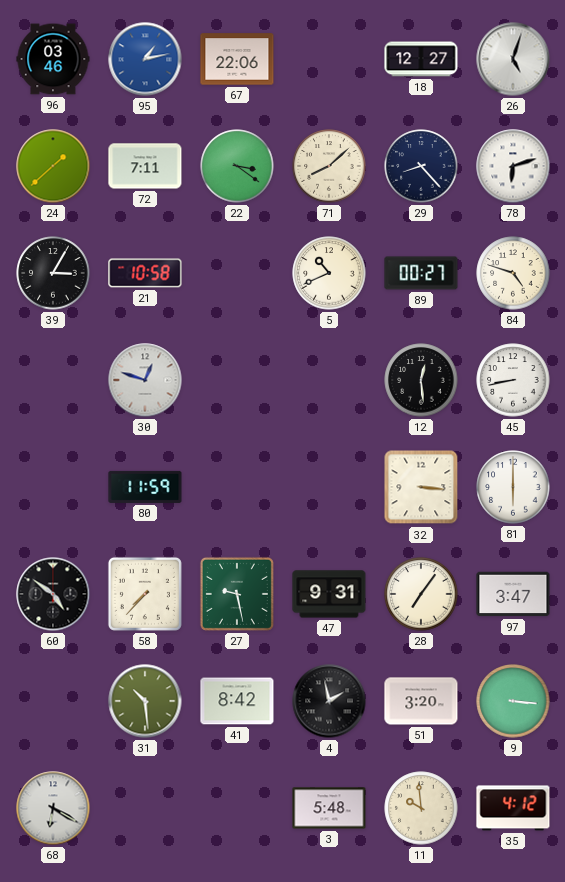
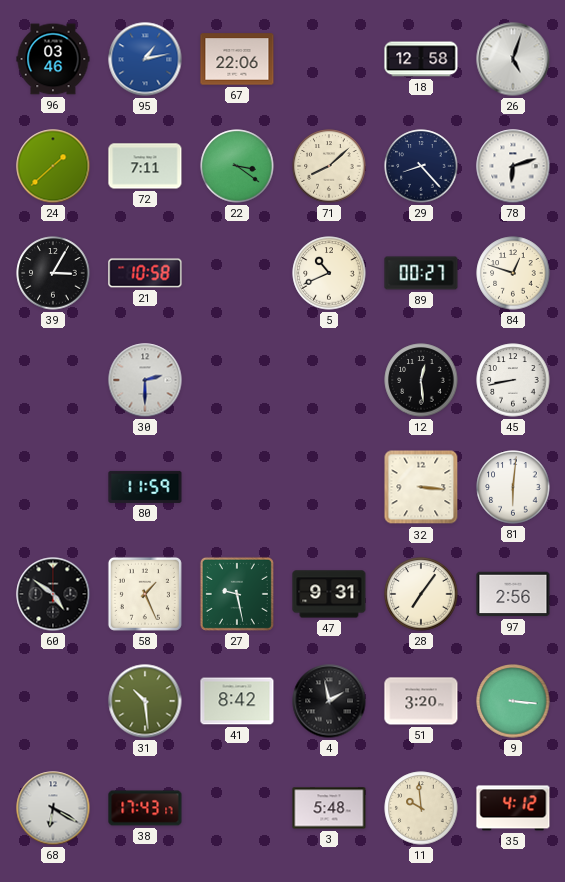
18: 12:27 -> 12:58
84: 4:48 -> 12:48
30: 12:48 -> 2:30
81: 6:00 -> 6:01
58: 7:37 -> 1:26
97: 3:47 -> 2:56
38: none -> 17:43
